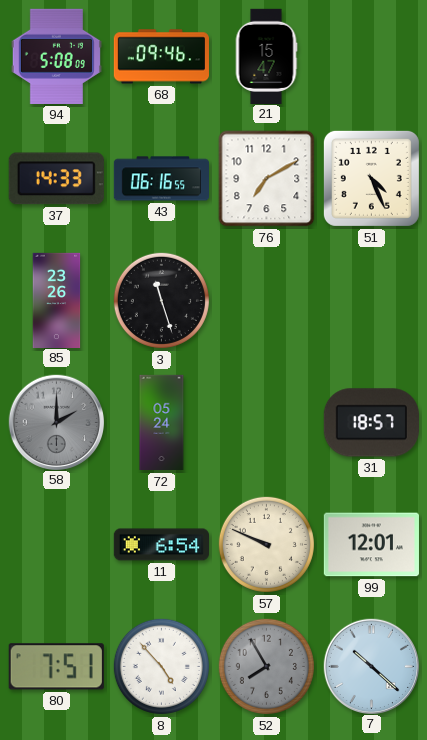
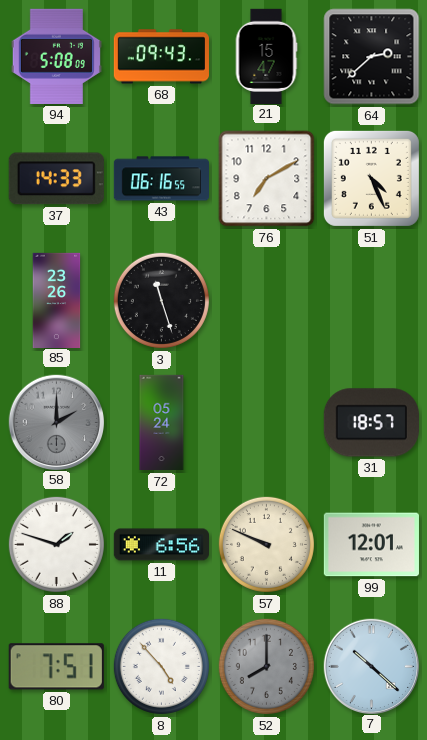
68: 09:46 -> 09:43
64: none -> 2:38
88: none -> 1:48
11: 6:54 -> 6:56
52: 7:55 -> 8:00
